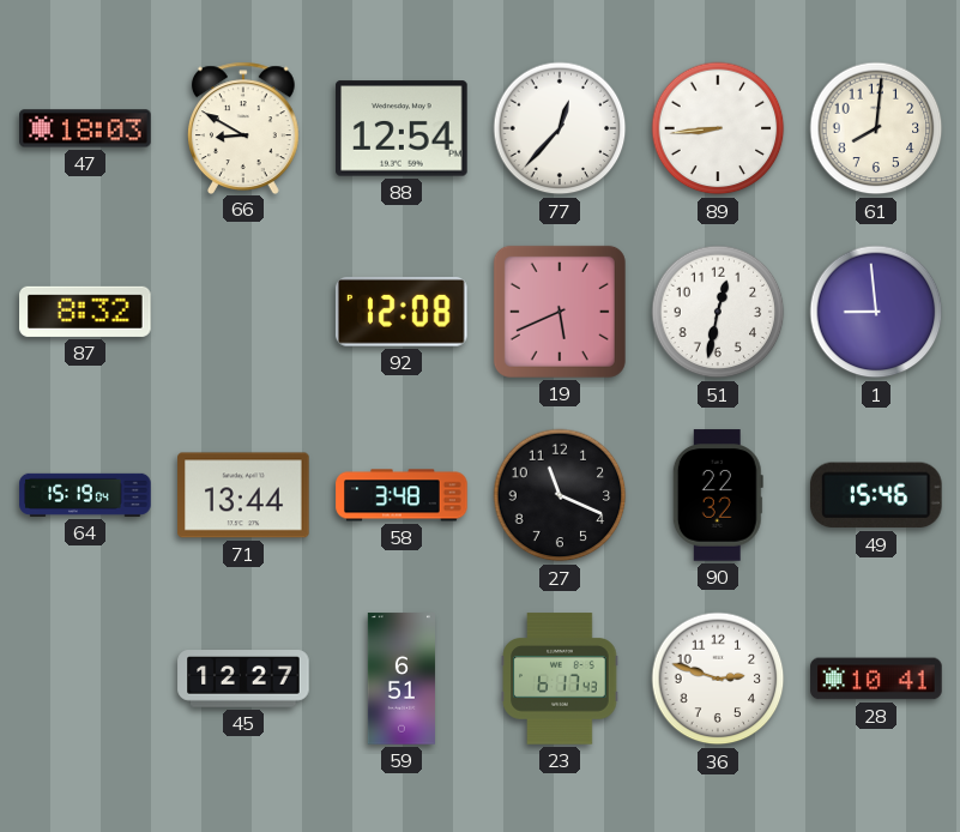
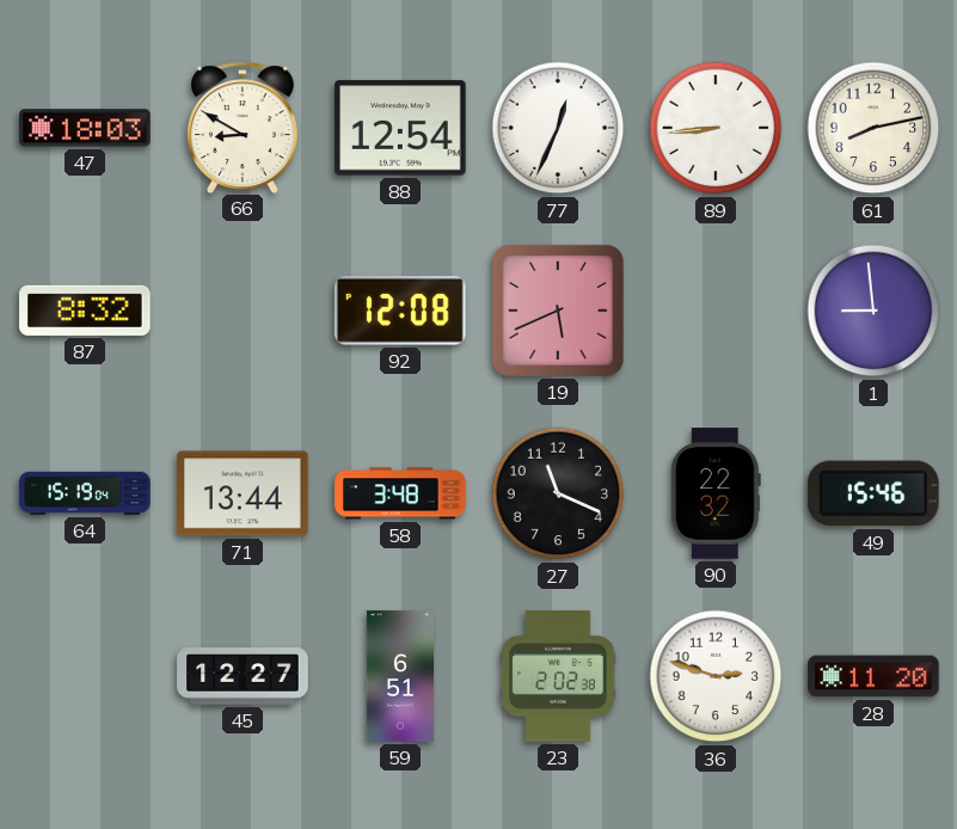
77: 12:37 -> 12:34
61: 8:01 -> 8:13
51: 12:32 -> none
23: 6:17 -> 2:02
28: 10:41 -> 11:20
